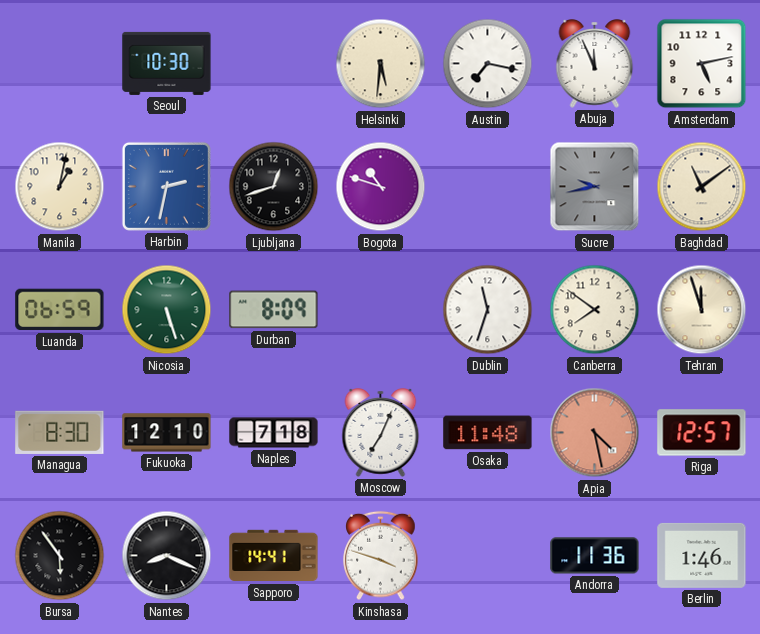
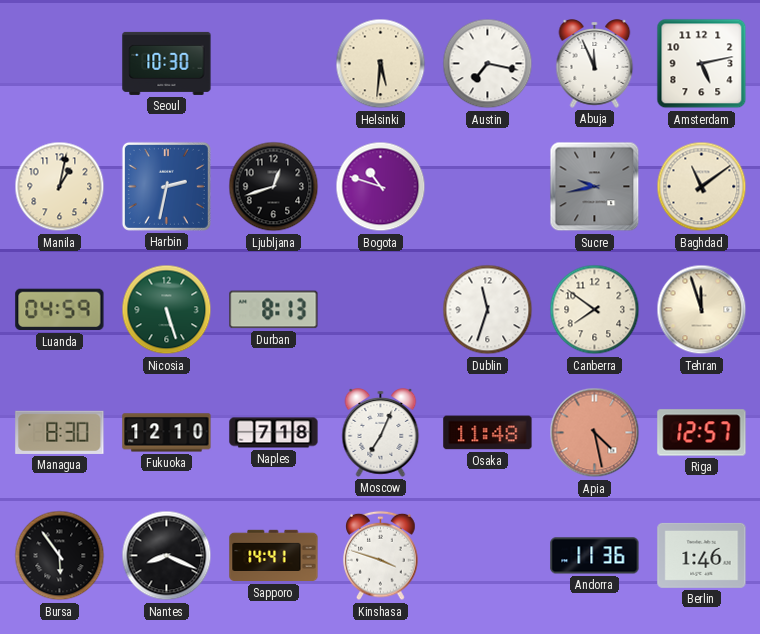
Luanda: 06:59 -> 04:59
Durban: 8:09 -> 8:13
